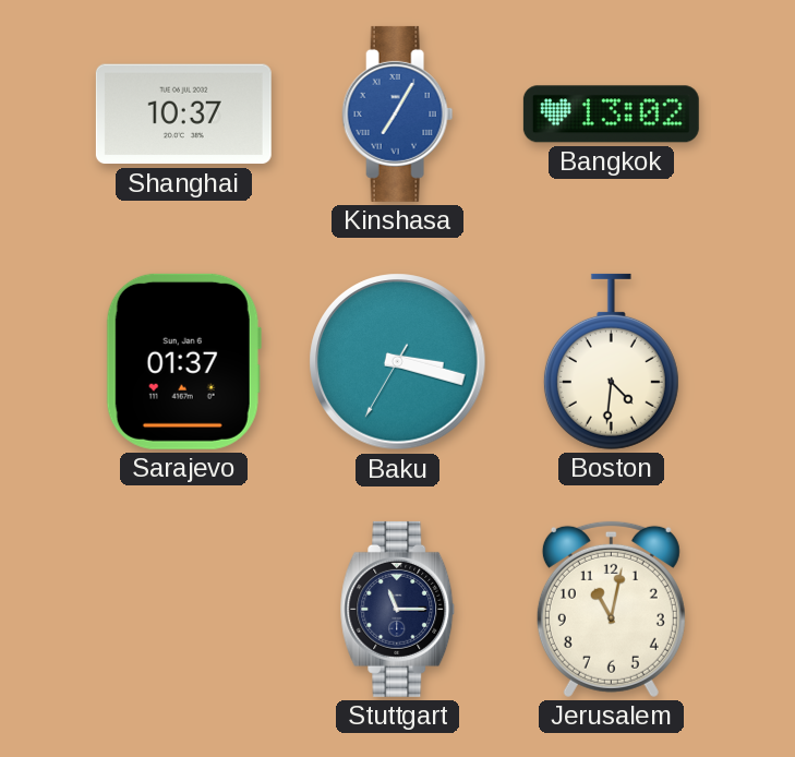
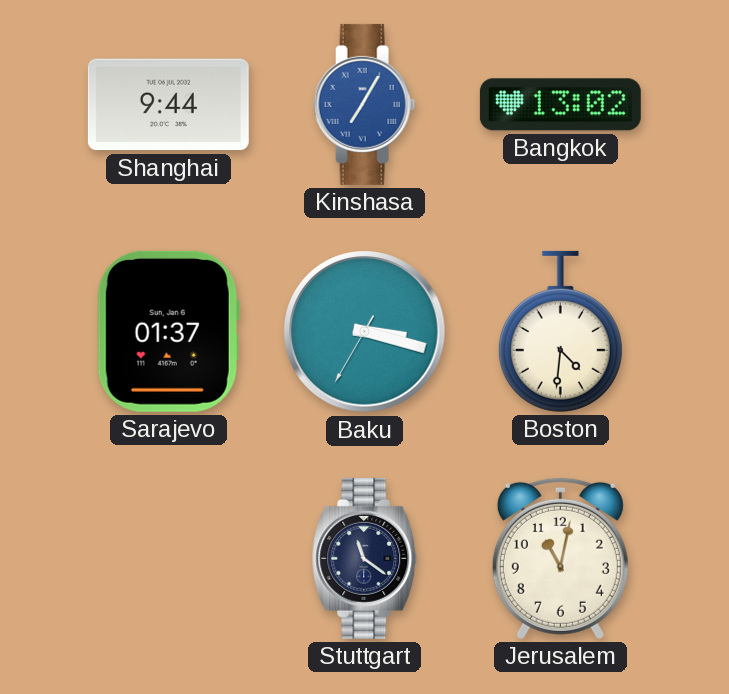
Shanghai: 10:37 -> 9:44
Stuttgart: 11:15 -> 11:21
